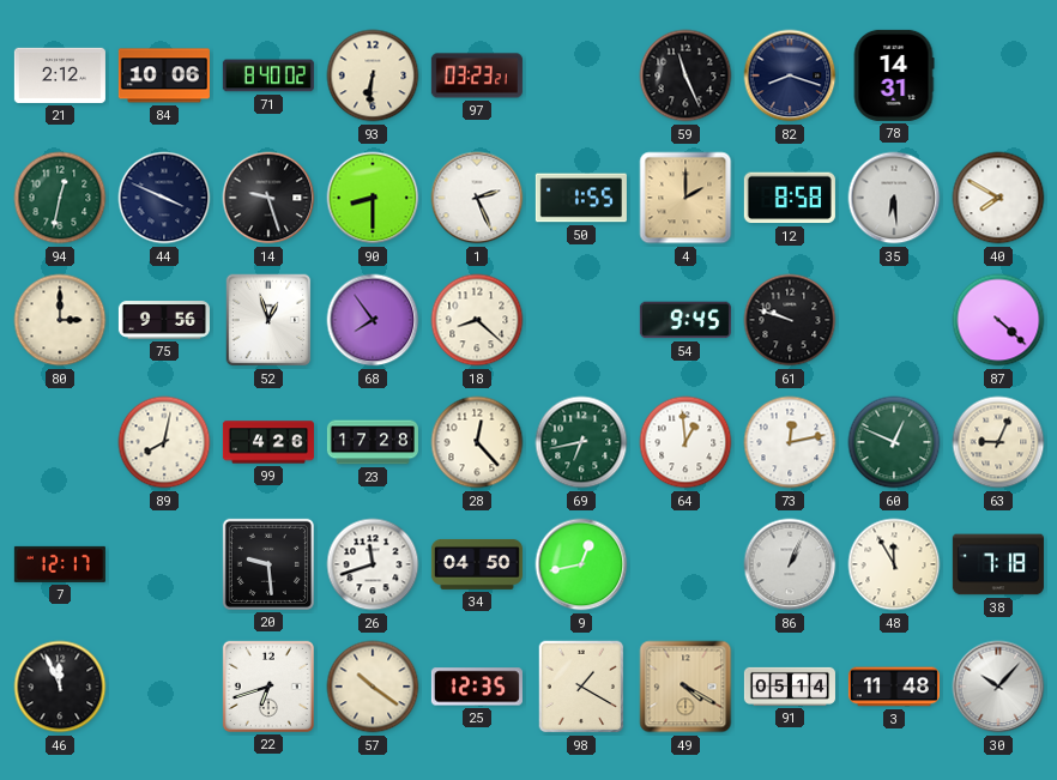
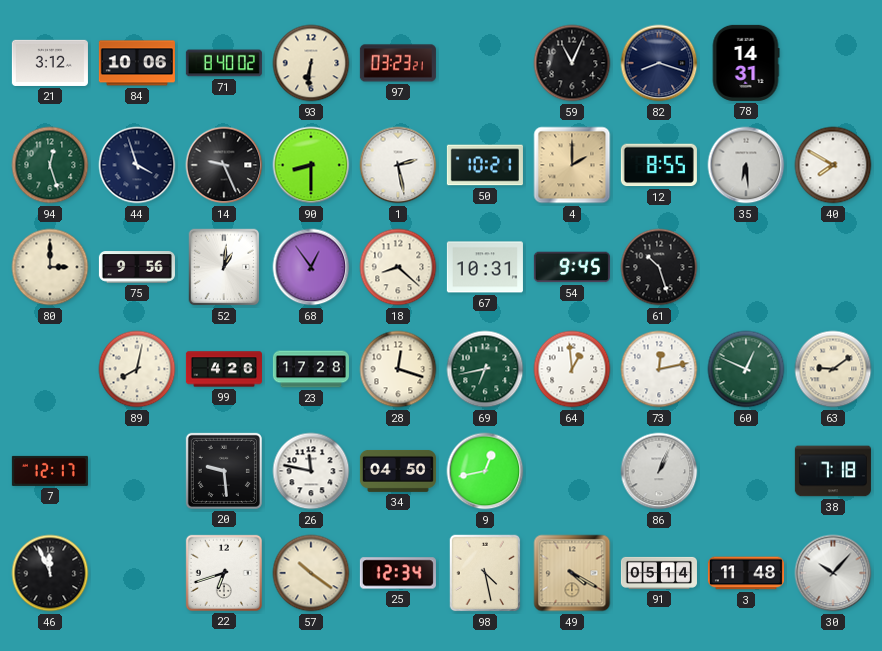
21: 2:12 -> 3:12
59: 11:26 -> 11:04
94: 12:32 -> 12:27
44: 3:49 -> 3:57
14: 9:27 -> 9:26
1: 2:26 -> 2:28
50: 1:55 -> 10:21
12: 8:58 -> 8:55
52: 12:57 -> 1:01
68: 7:54 -> 12:54
67: none -> 10:31
61: 9:48 -> 10:27
87: 4:22 -> none
28: 12:23 -> 12:18
63: 9:04 -> 9:09
26: 11:42 -> 11:47
48: 11:55 -> none
25: 12:35 -> 12:34
98: 1:20 -> 4:28
